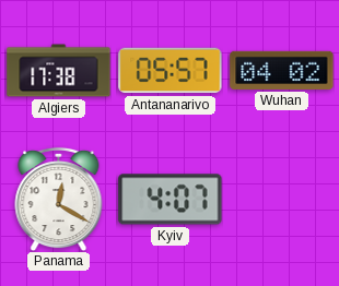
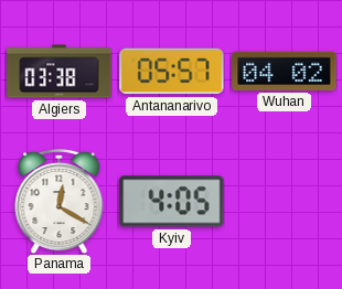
Algiers: 17:38 -> 03:38
Kyiv: 4:07 -> 4:05
